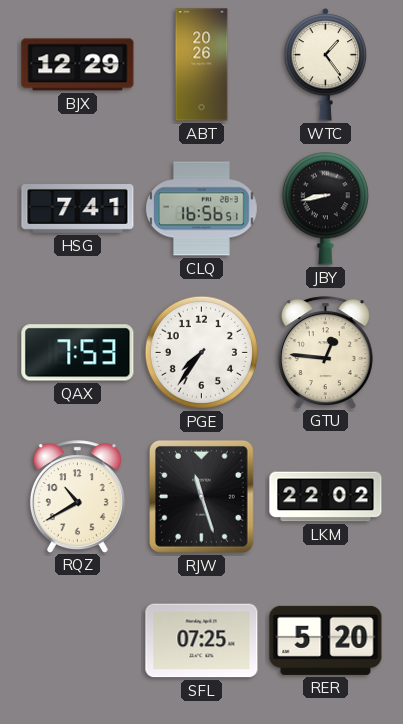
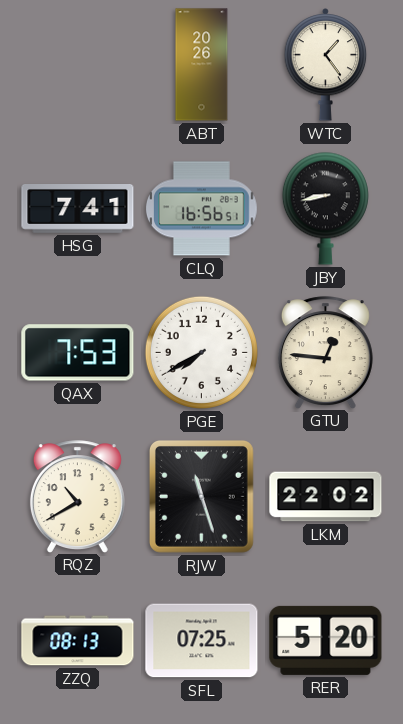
BJX: 12:29 -> none
PGE: 7:36 -> 7:40
ZZQ: none -> 08:13
